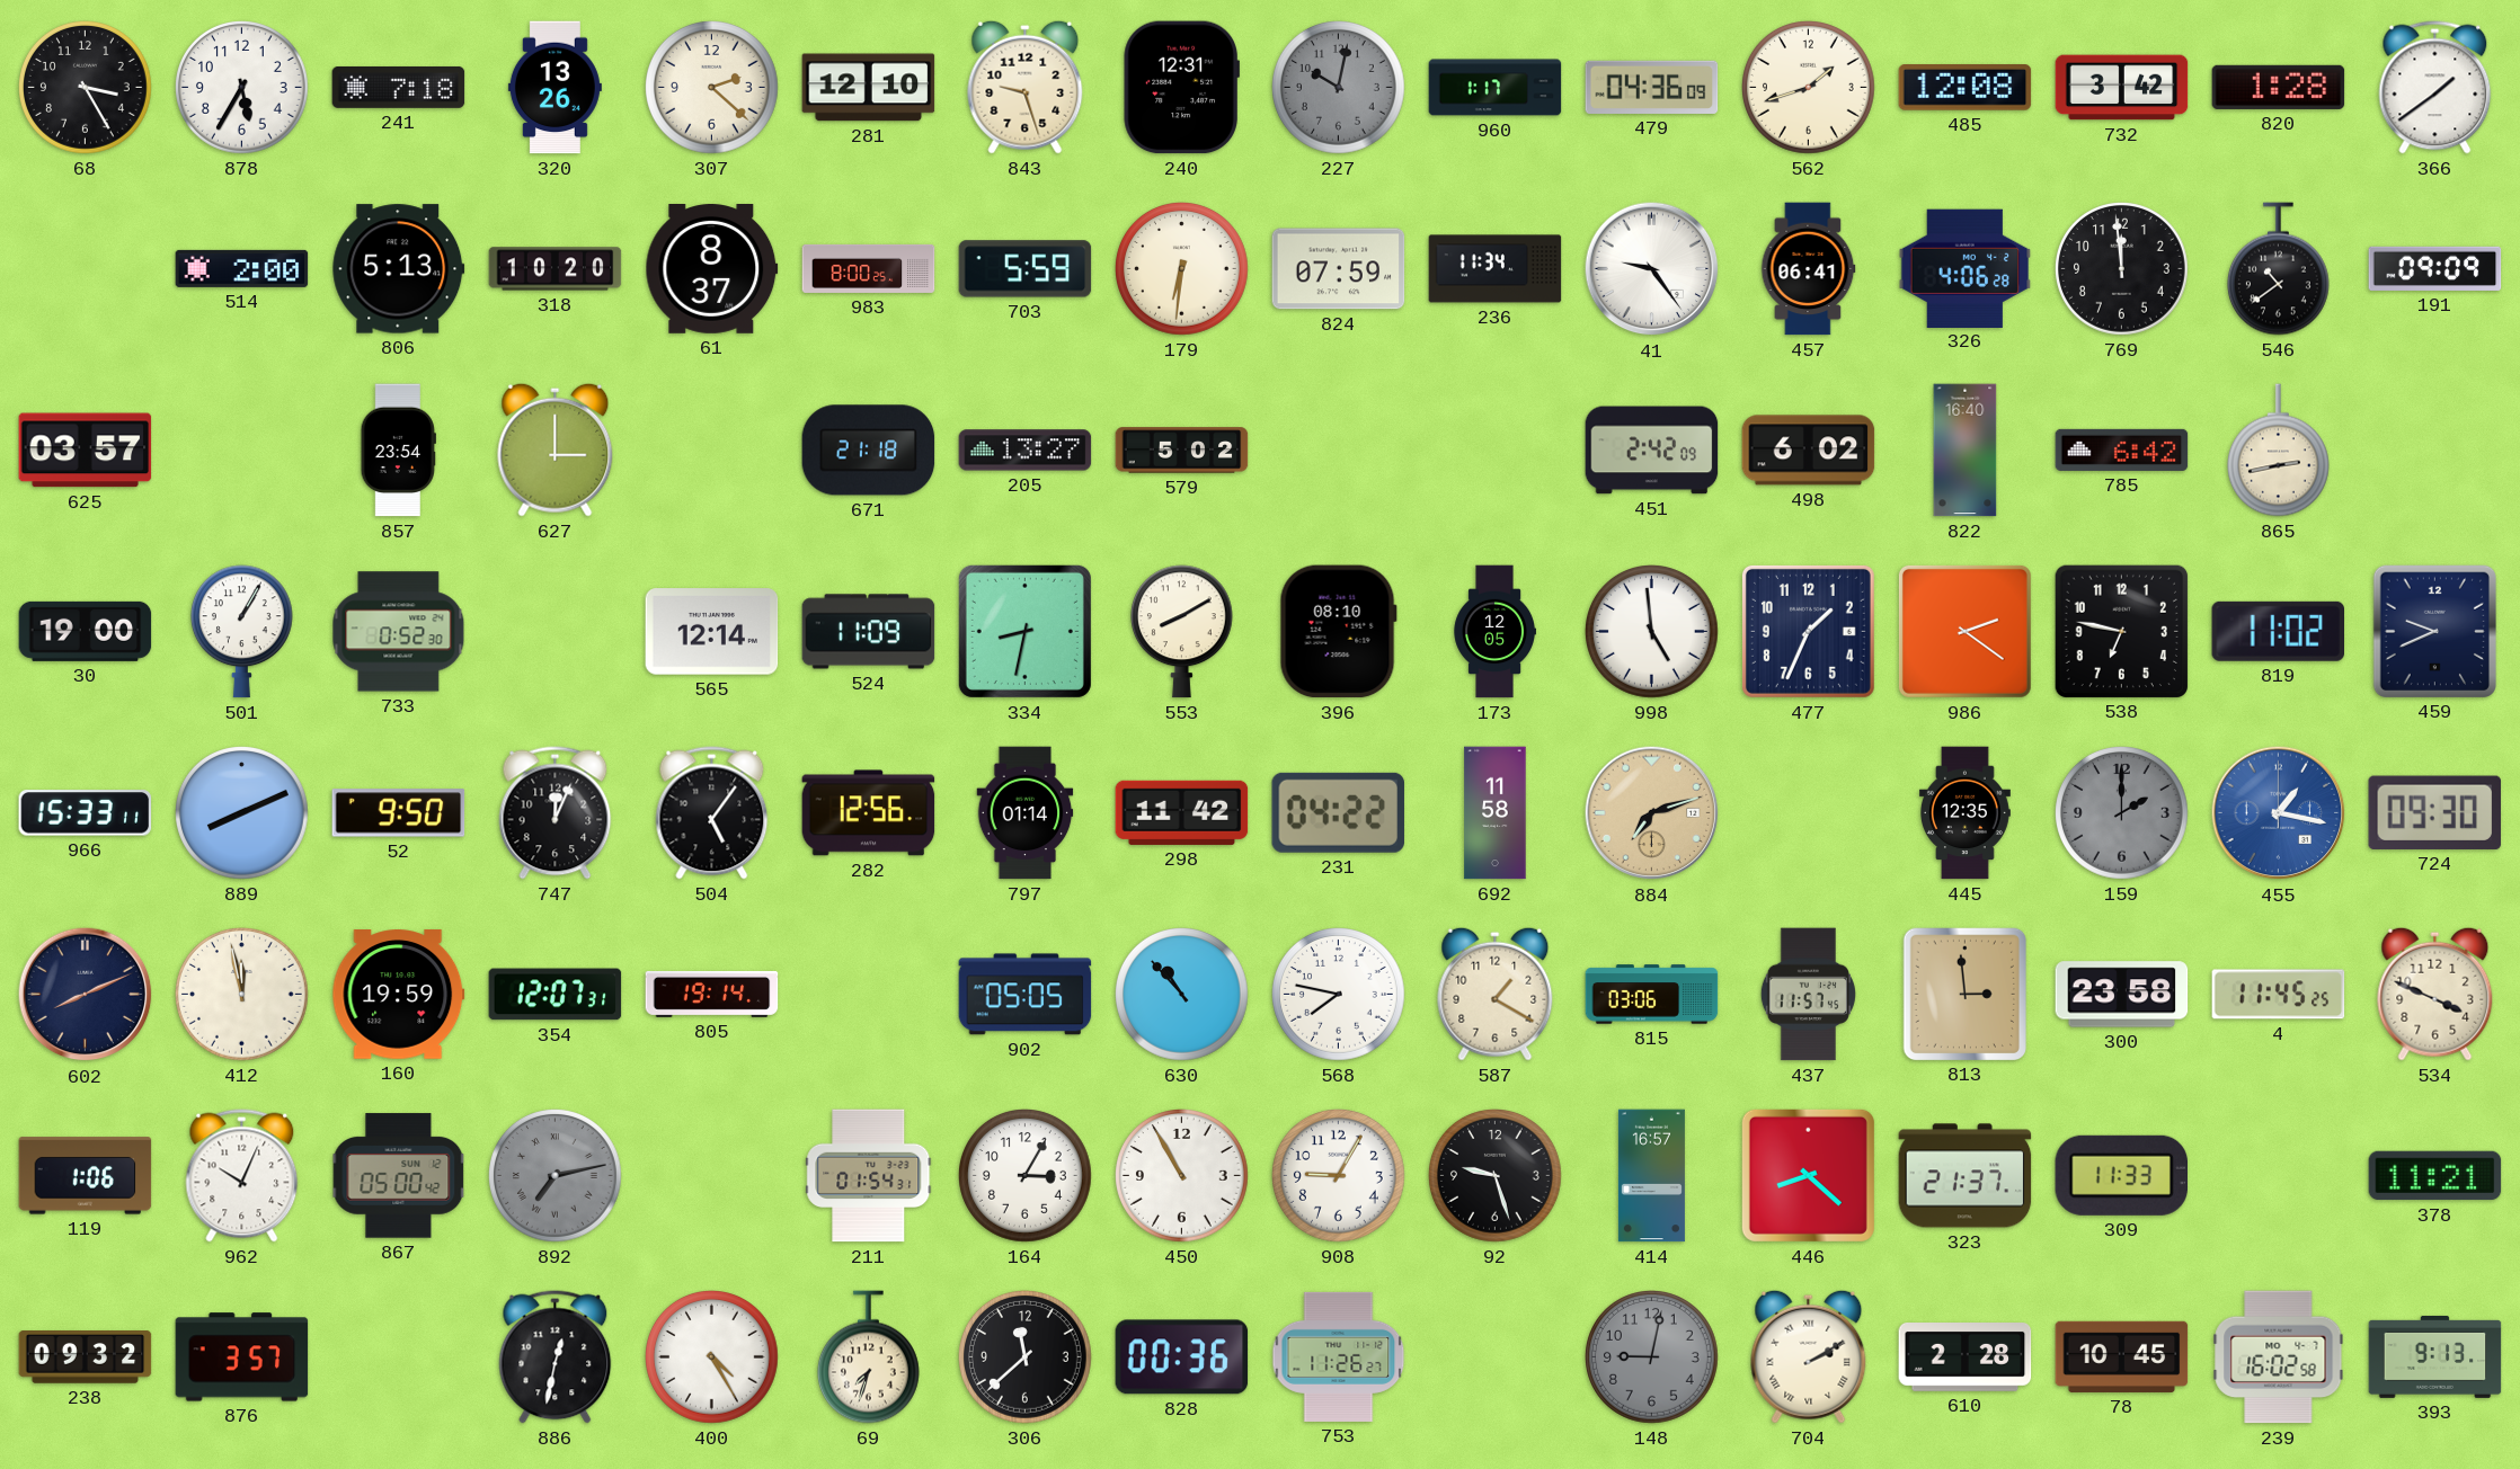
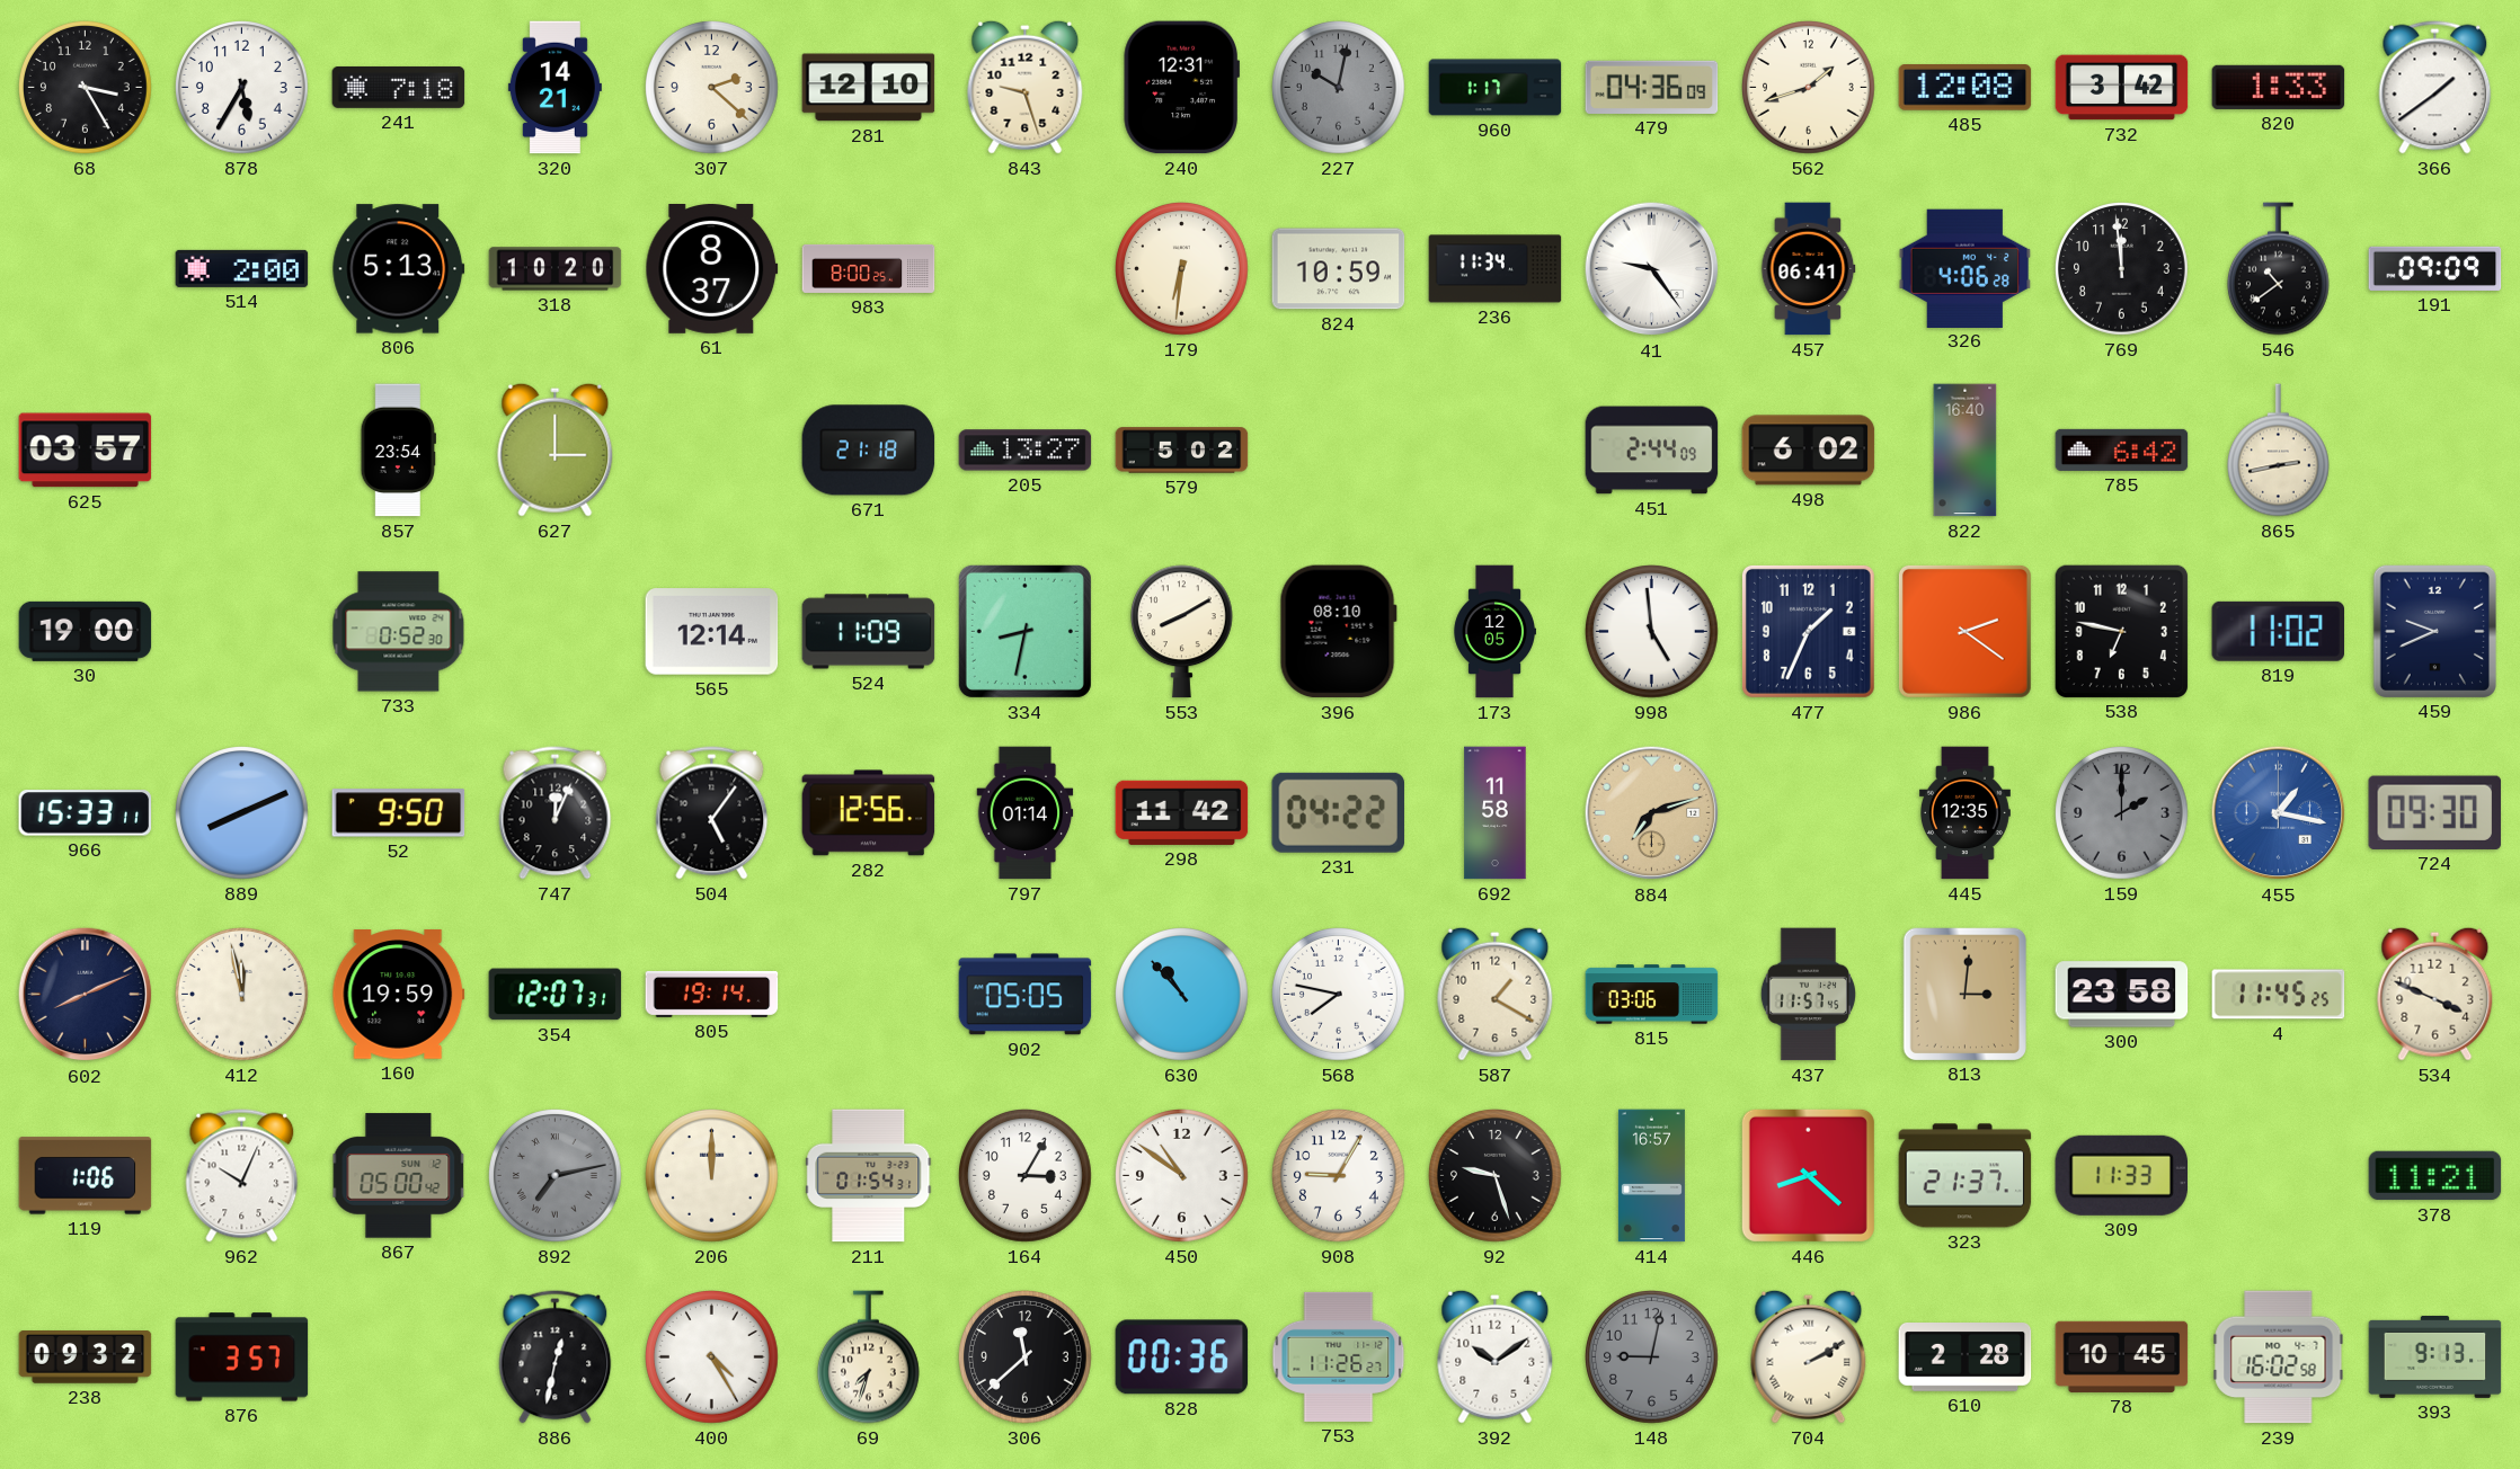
320: 13:26 -> 14:21
820: 1:28 -> 1:33
703: 5:59 -> none
824: 07:59 -> 10:59
451: 2:42 -> 2:44
501: 1:05 -> none
813: 2:59 -> 3:01
206: none -> 12:00
450: 10:55 -> 10:51
392: none -> 10:09
